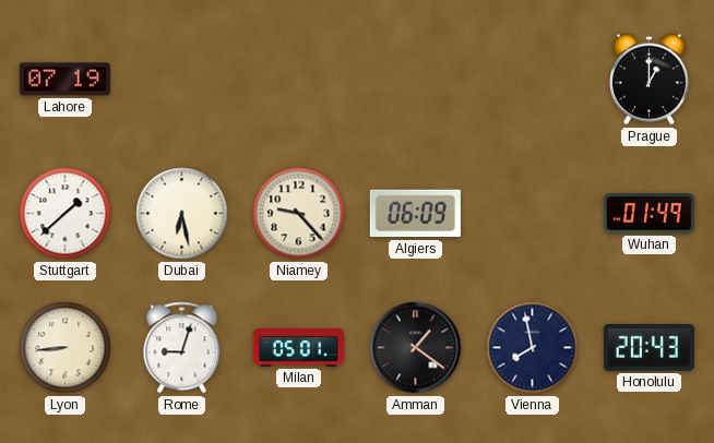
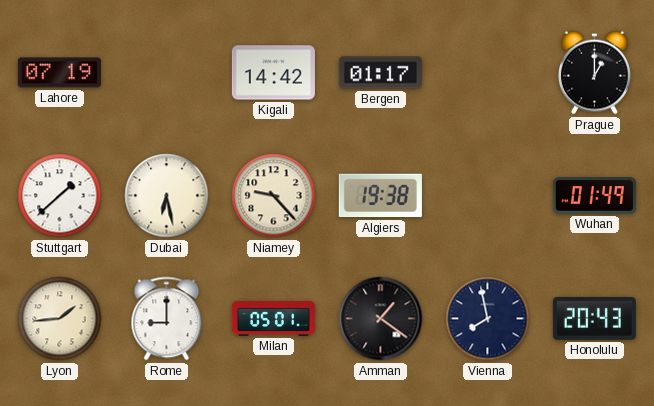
Kigali: none -> 14:42
Bergen: none -> 01:17
Algiers: 06:09 -> 19:38
Lyon: 8:44 -> 1:44
Rome: 9:03 -> 9:00
